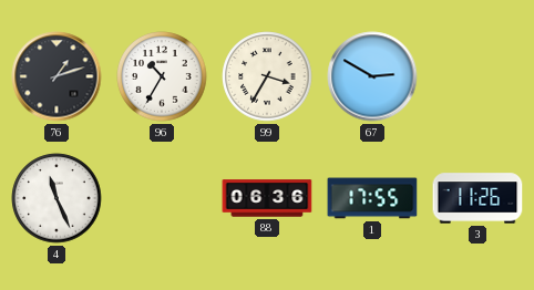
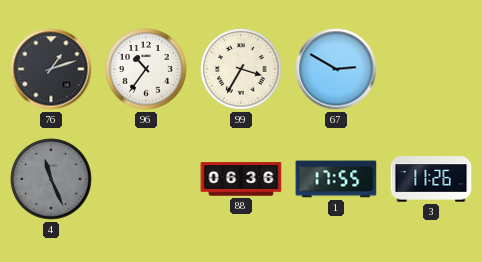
96: 10:35 -> 10:36
4 dial: white -> grey
